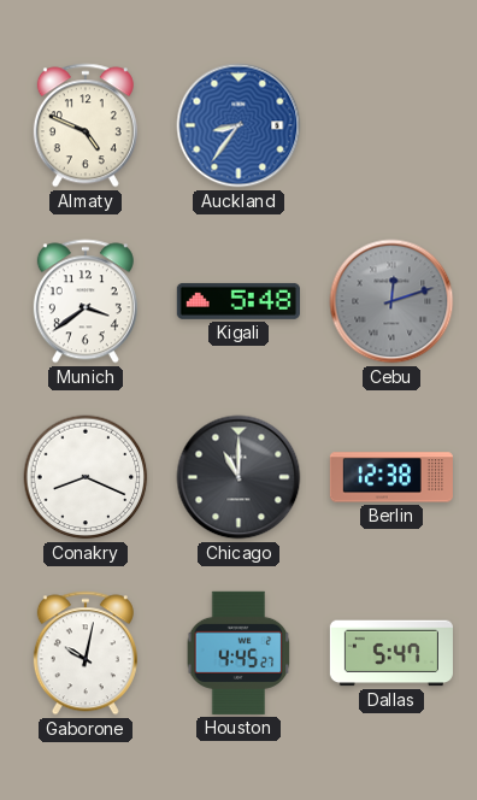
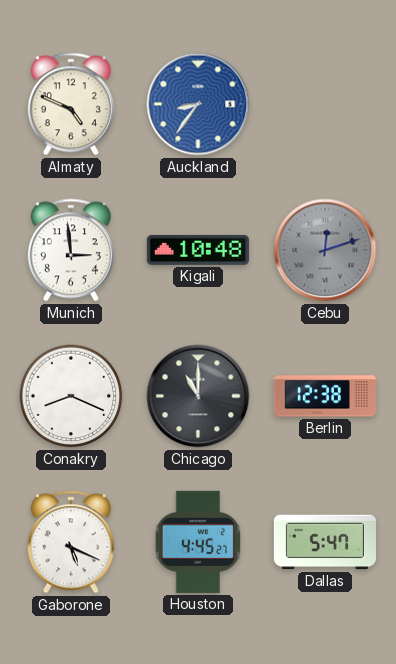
Munich: 3:39 -> 2:59
Kigali: 5:48 -> 10:48
Gaborone: 10:02 -> 5:19
